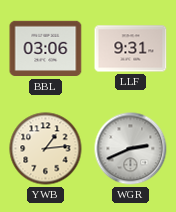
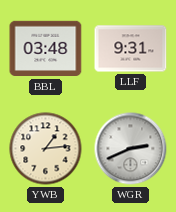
BBL: 03:06 -> 03:48
